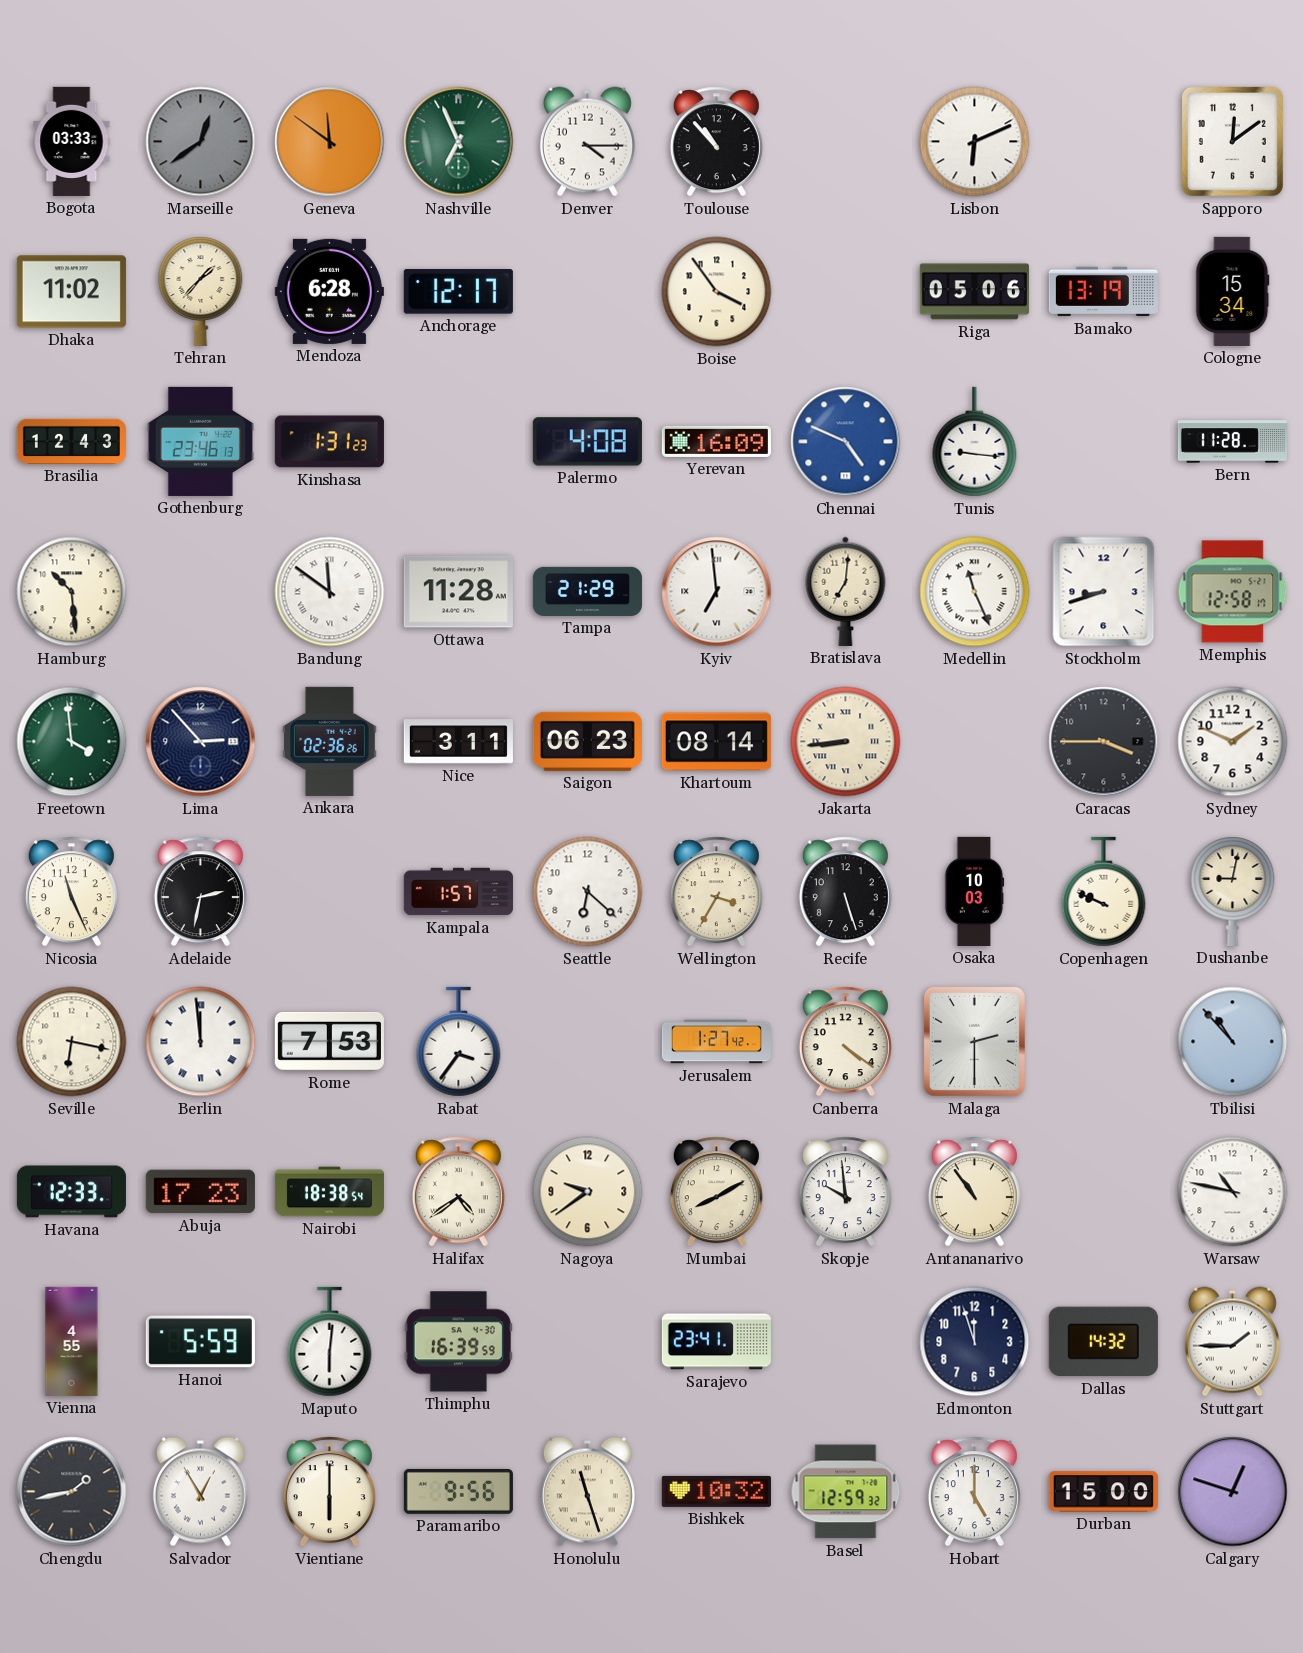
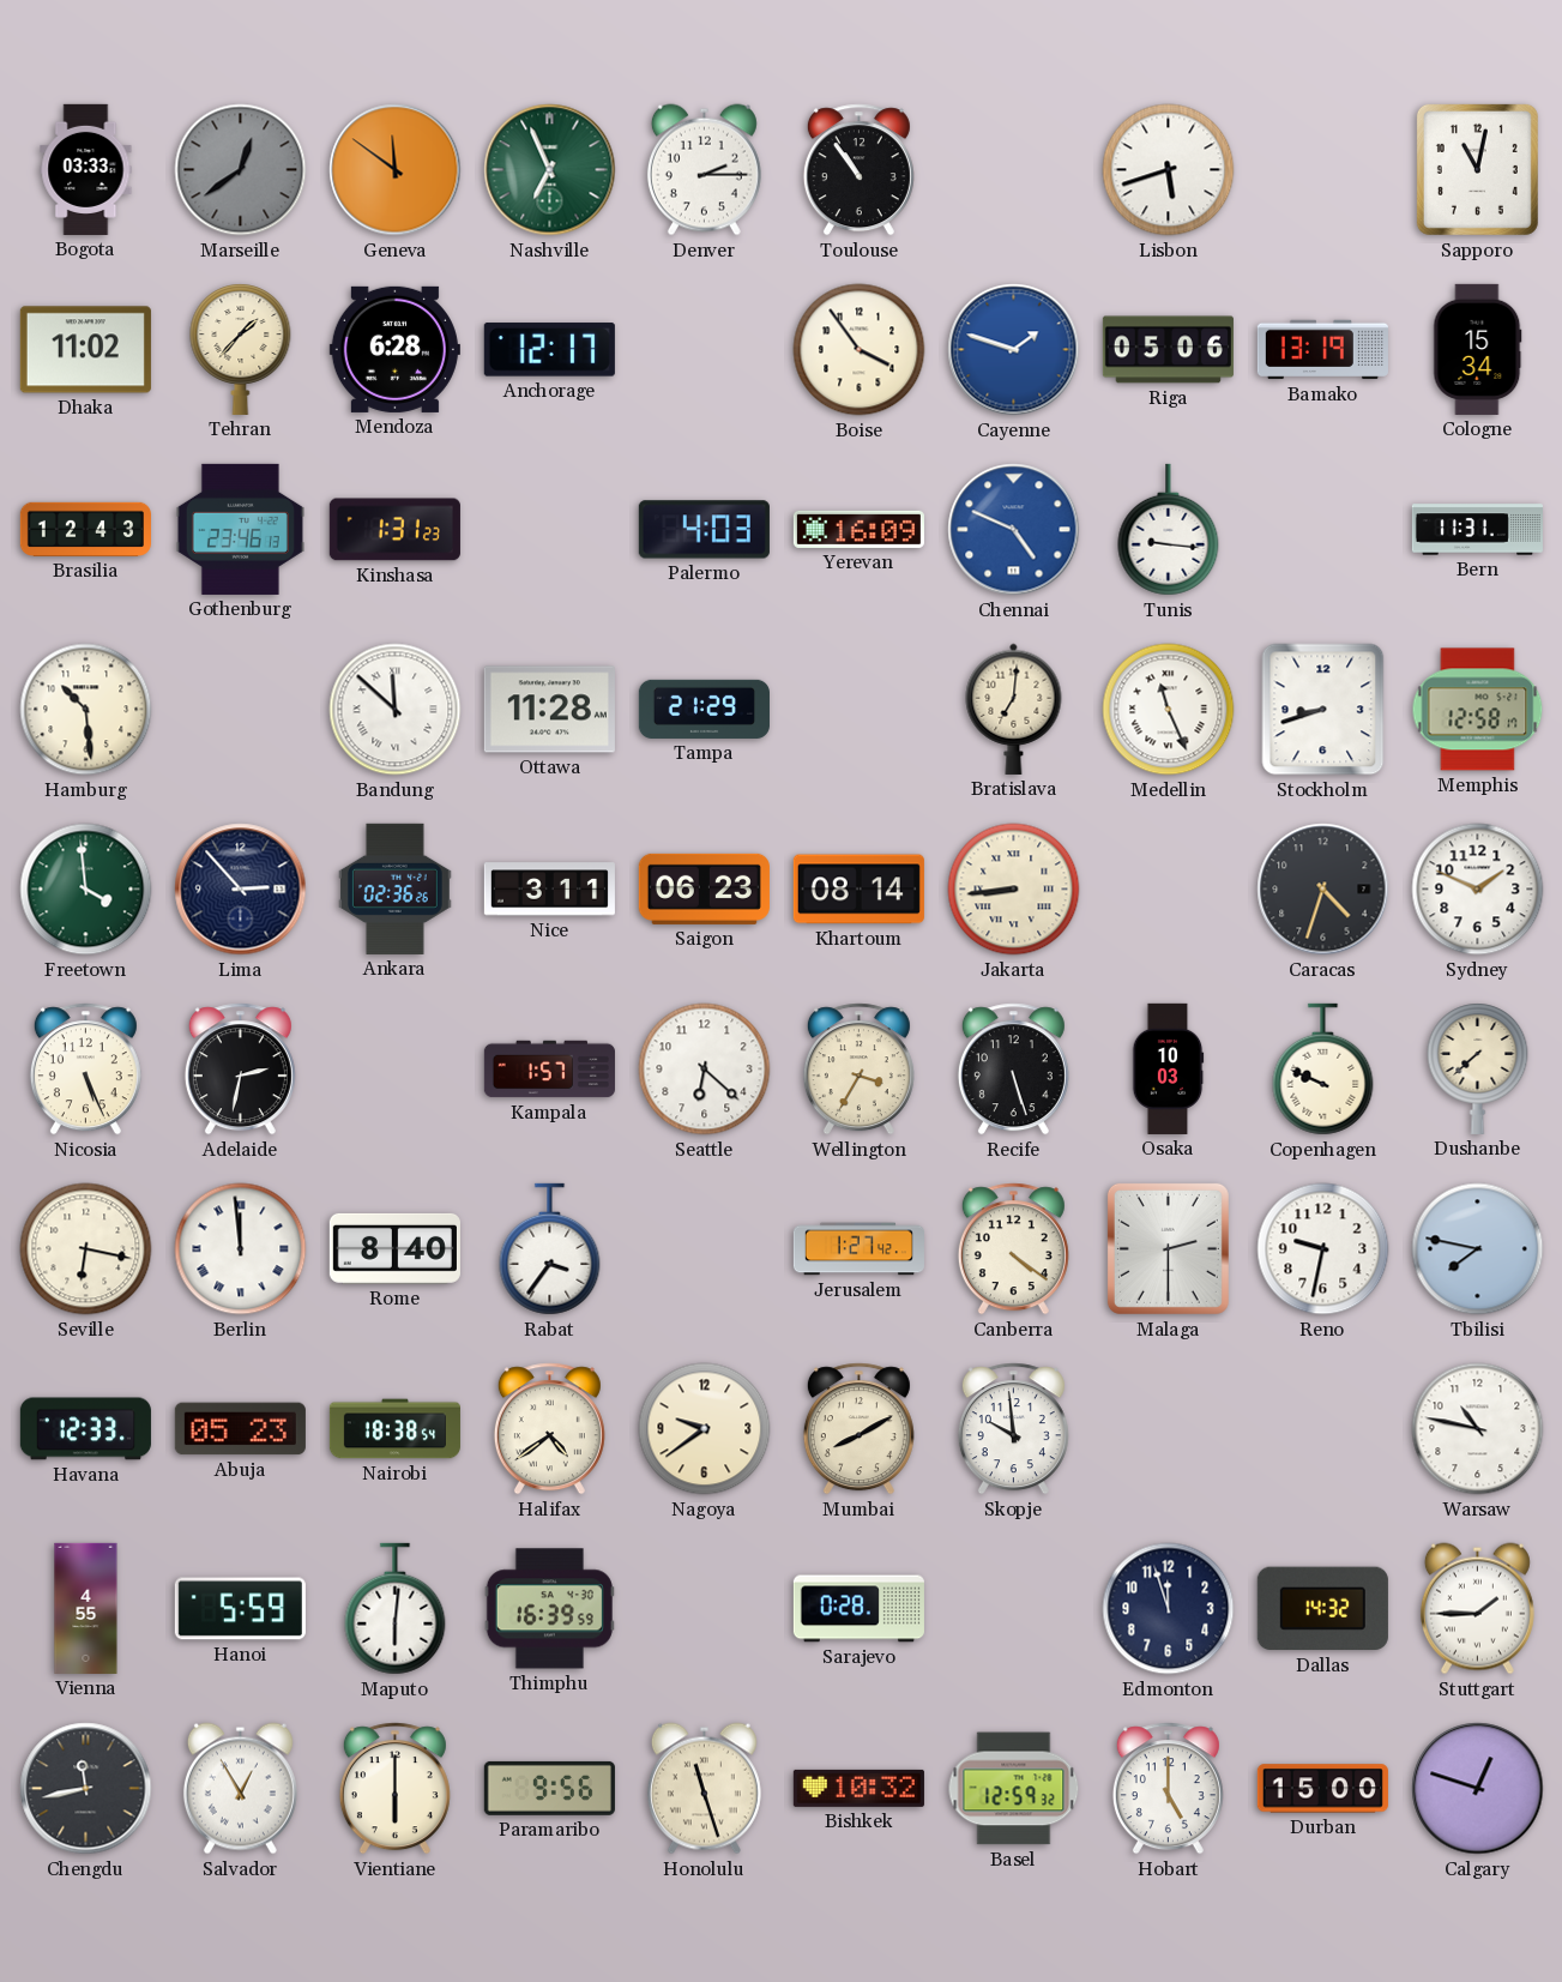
Denver: 4:15 -> 2:15
Toulouse: 10:53 -> 10:54
Lisbon: 6:11 -> 5:42
Sapporo: 12:09 -> 11:02
Cayenne: none -> 1:48
Palermo: 4:08 -> 4:03
Bern: 11:28 -> 11:31
Bandung: 11:51 -> 11:52
Kyiv: 6:59 -> none
Caracas: 3:45 -> 4:33
Nicosia: 11:26 -> 5:26
Dushanbe: 9:02 -> 7:38
Rome: 7:53 -> 8:40
Reno: none -> 9:32
Tbilisi: 10:53 -> 7:47
Abuja: 17:23 -> 05:23
Antananarivo: 10:54 -> none
Sarajevo: 23:41 -> 0:28
Chengdu: 1:43 -> 11:43
